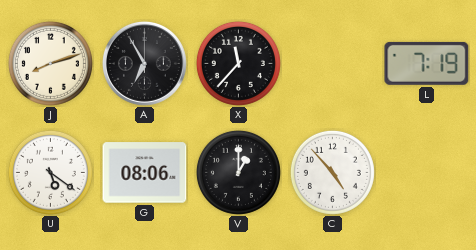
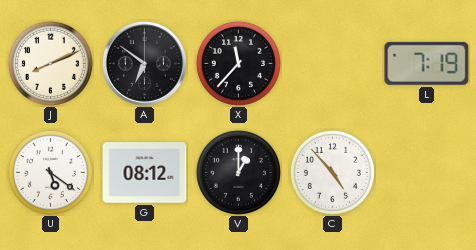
J: 8:12 -> 8:11
A: 6:55 -> 6:51
G: 08:06 -> 08:12
